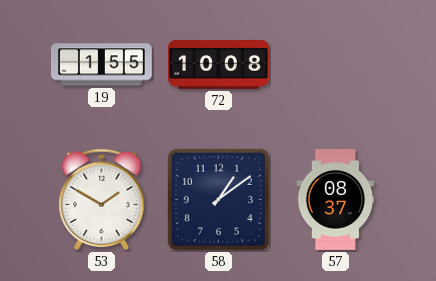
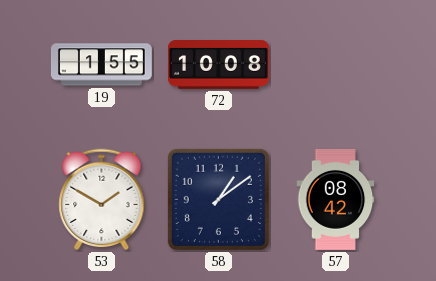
57: 08:37 -> 08:42
